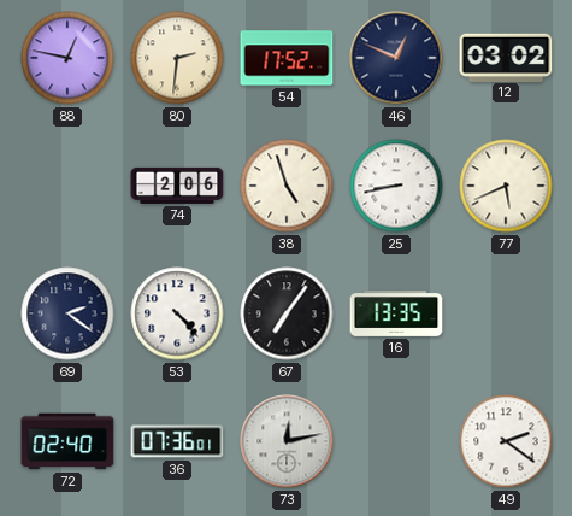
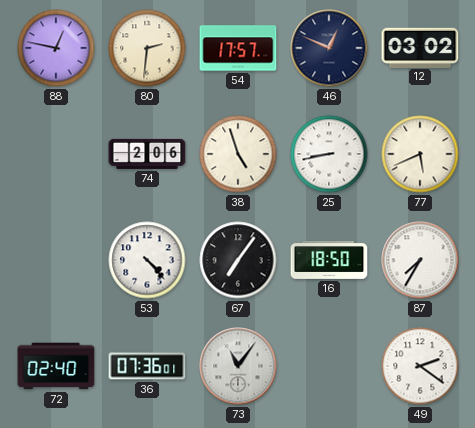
54: 17:52 -> 17:57
69: 2:21 -> none
16: 13:35 -> 18:50
87: none -> 7:35
73: 12:13 -> 11:06
